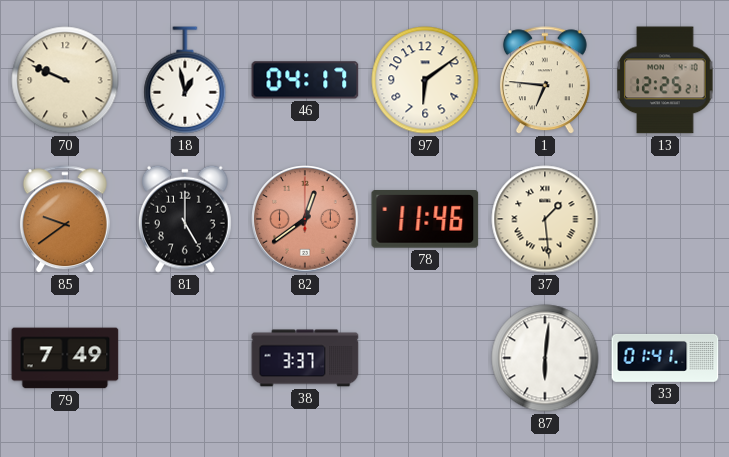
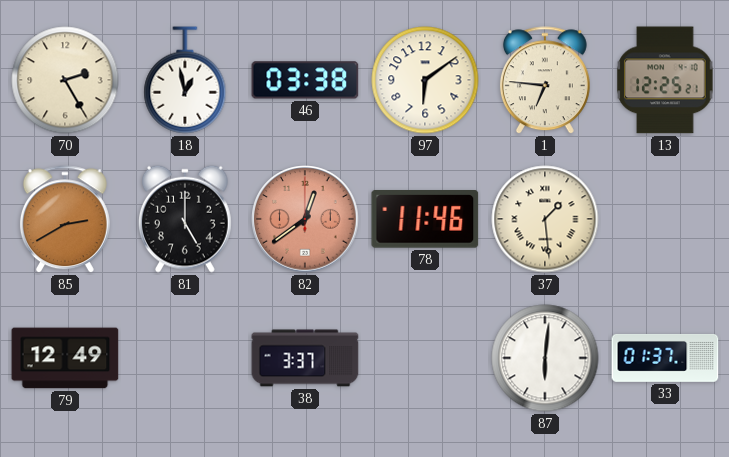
70: 9:49 -> 2:25
46: 04:17 -> 03:38
85: 9:39 -> 2:40
79: 7:49 -> 12:49
33: 01:41 -> 01:37
